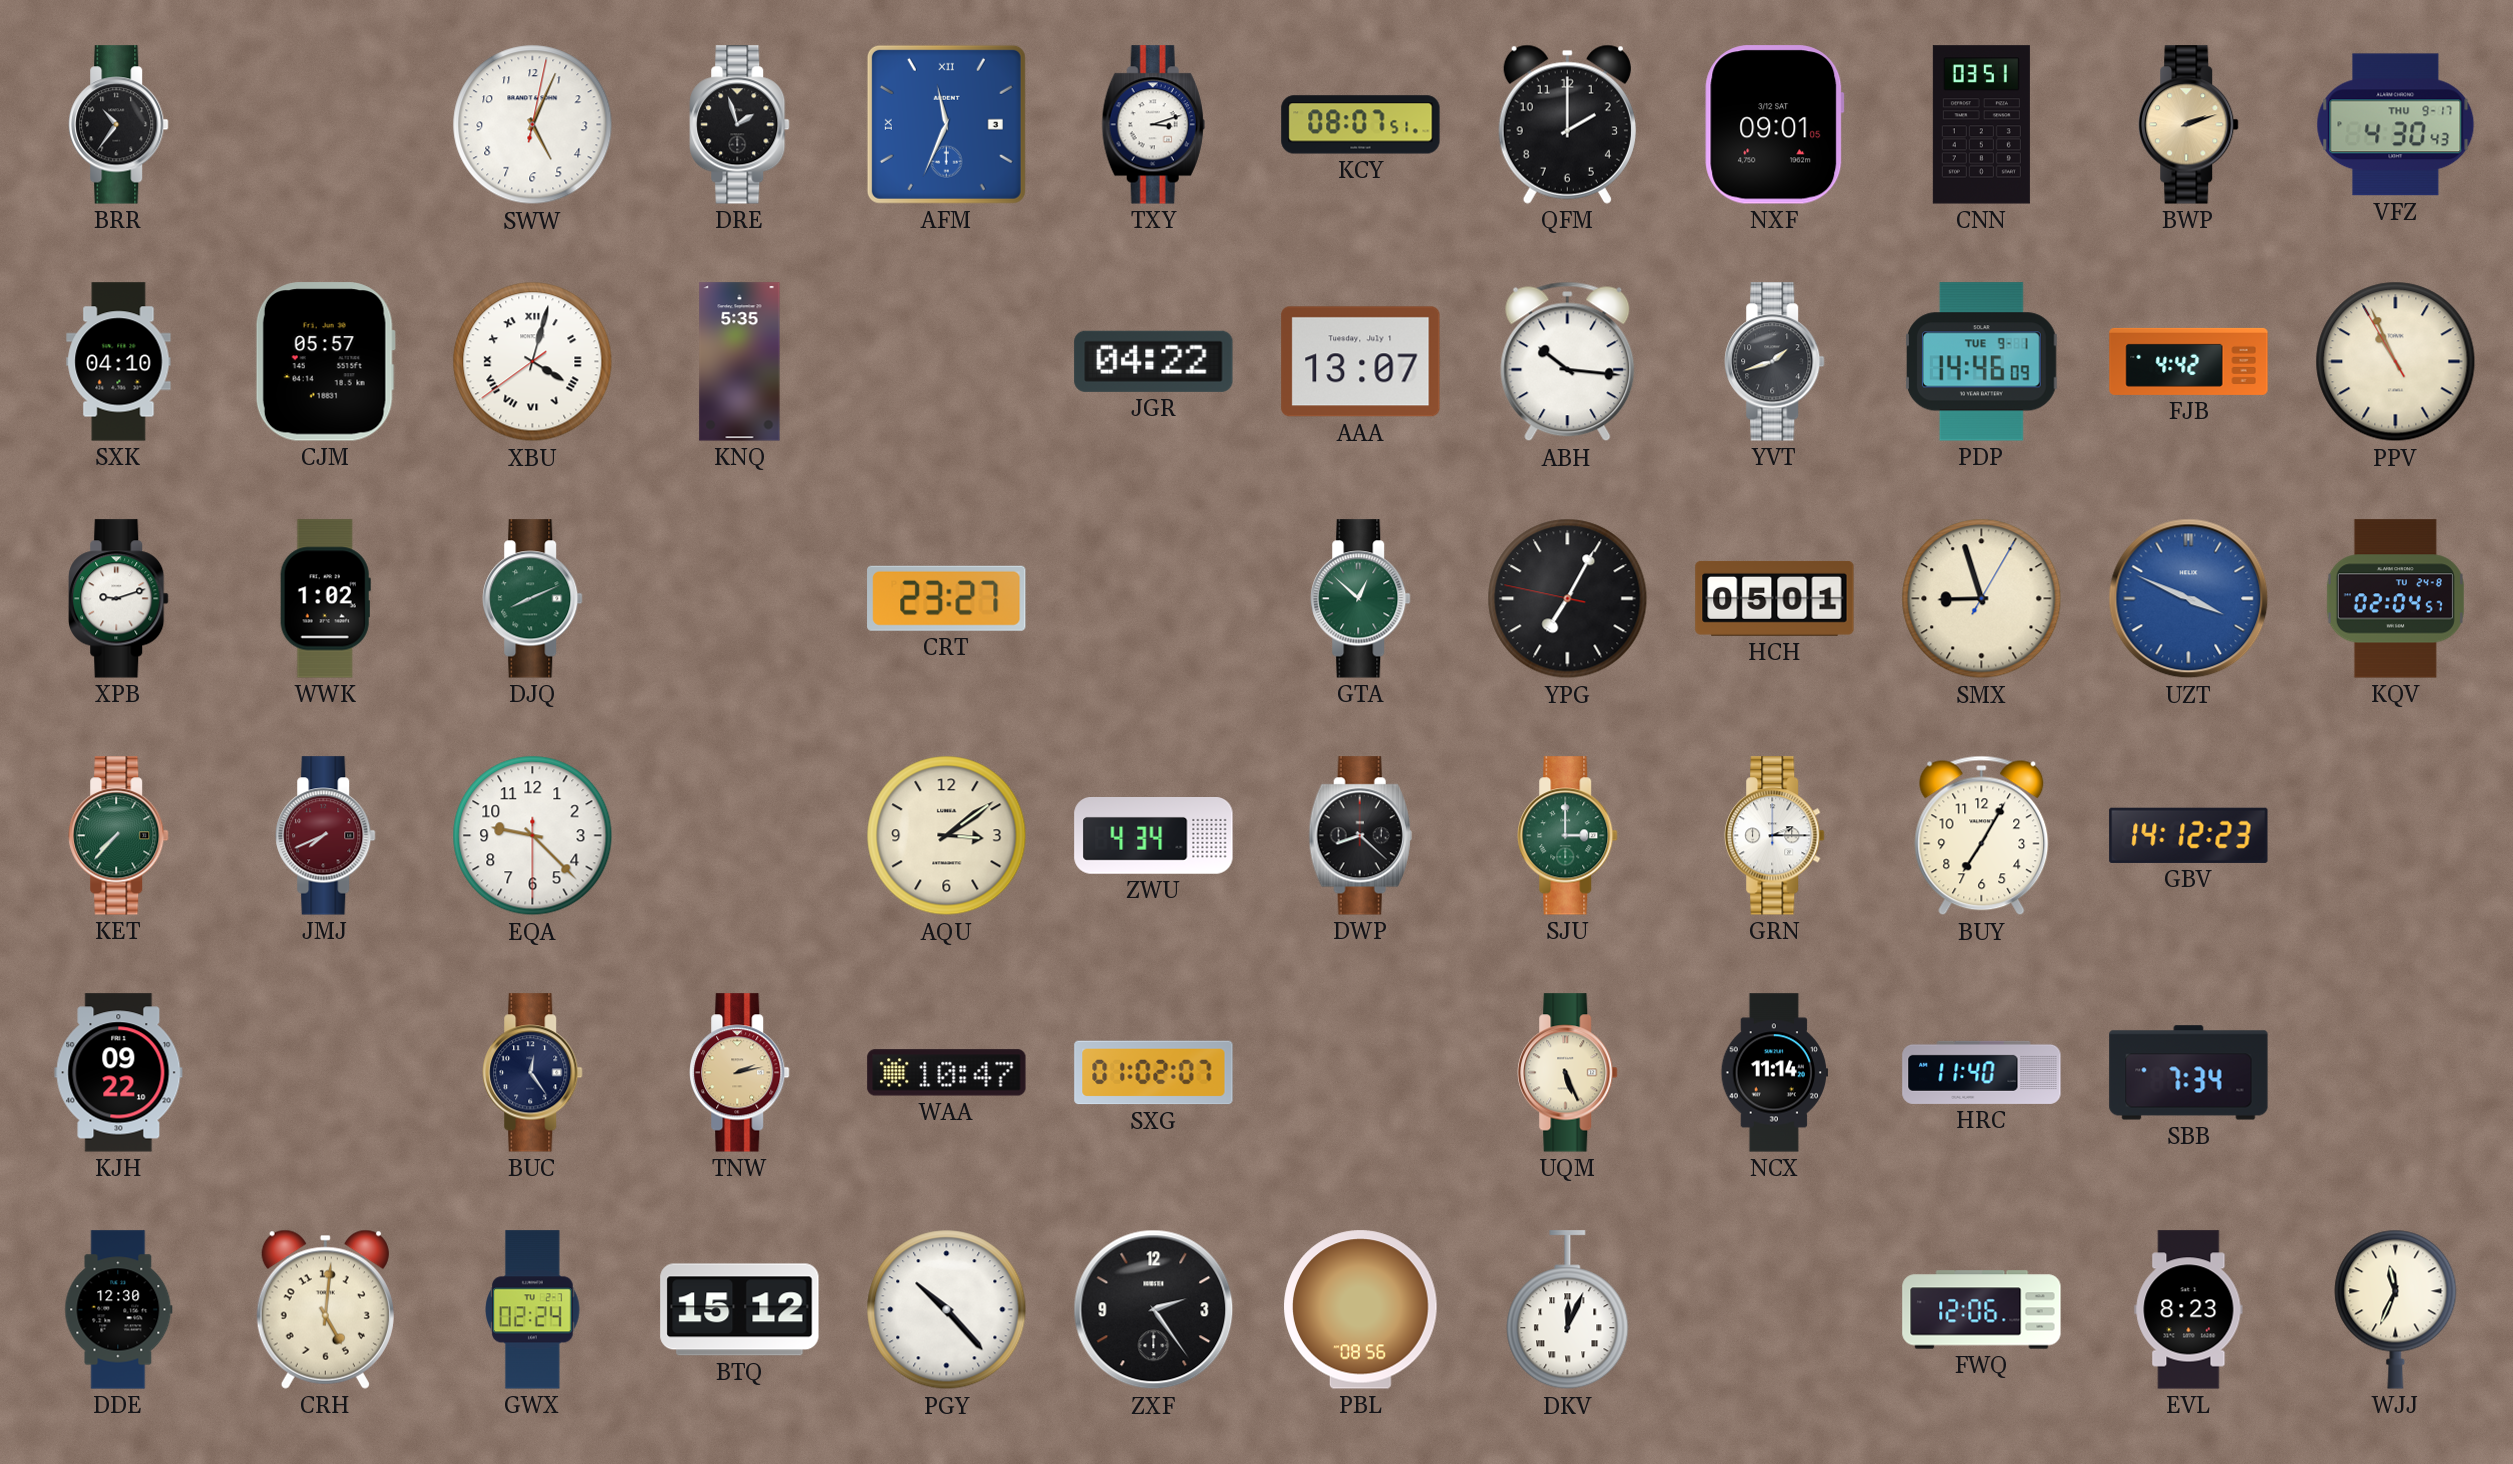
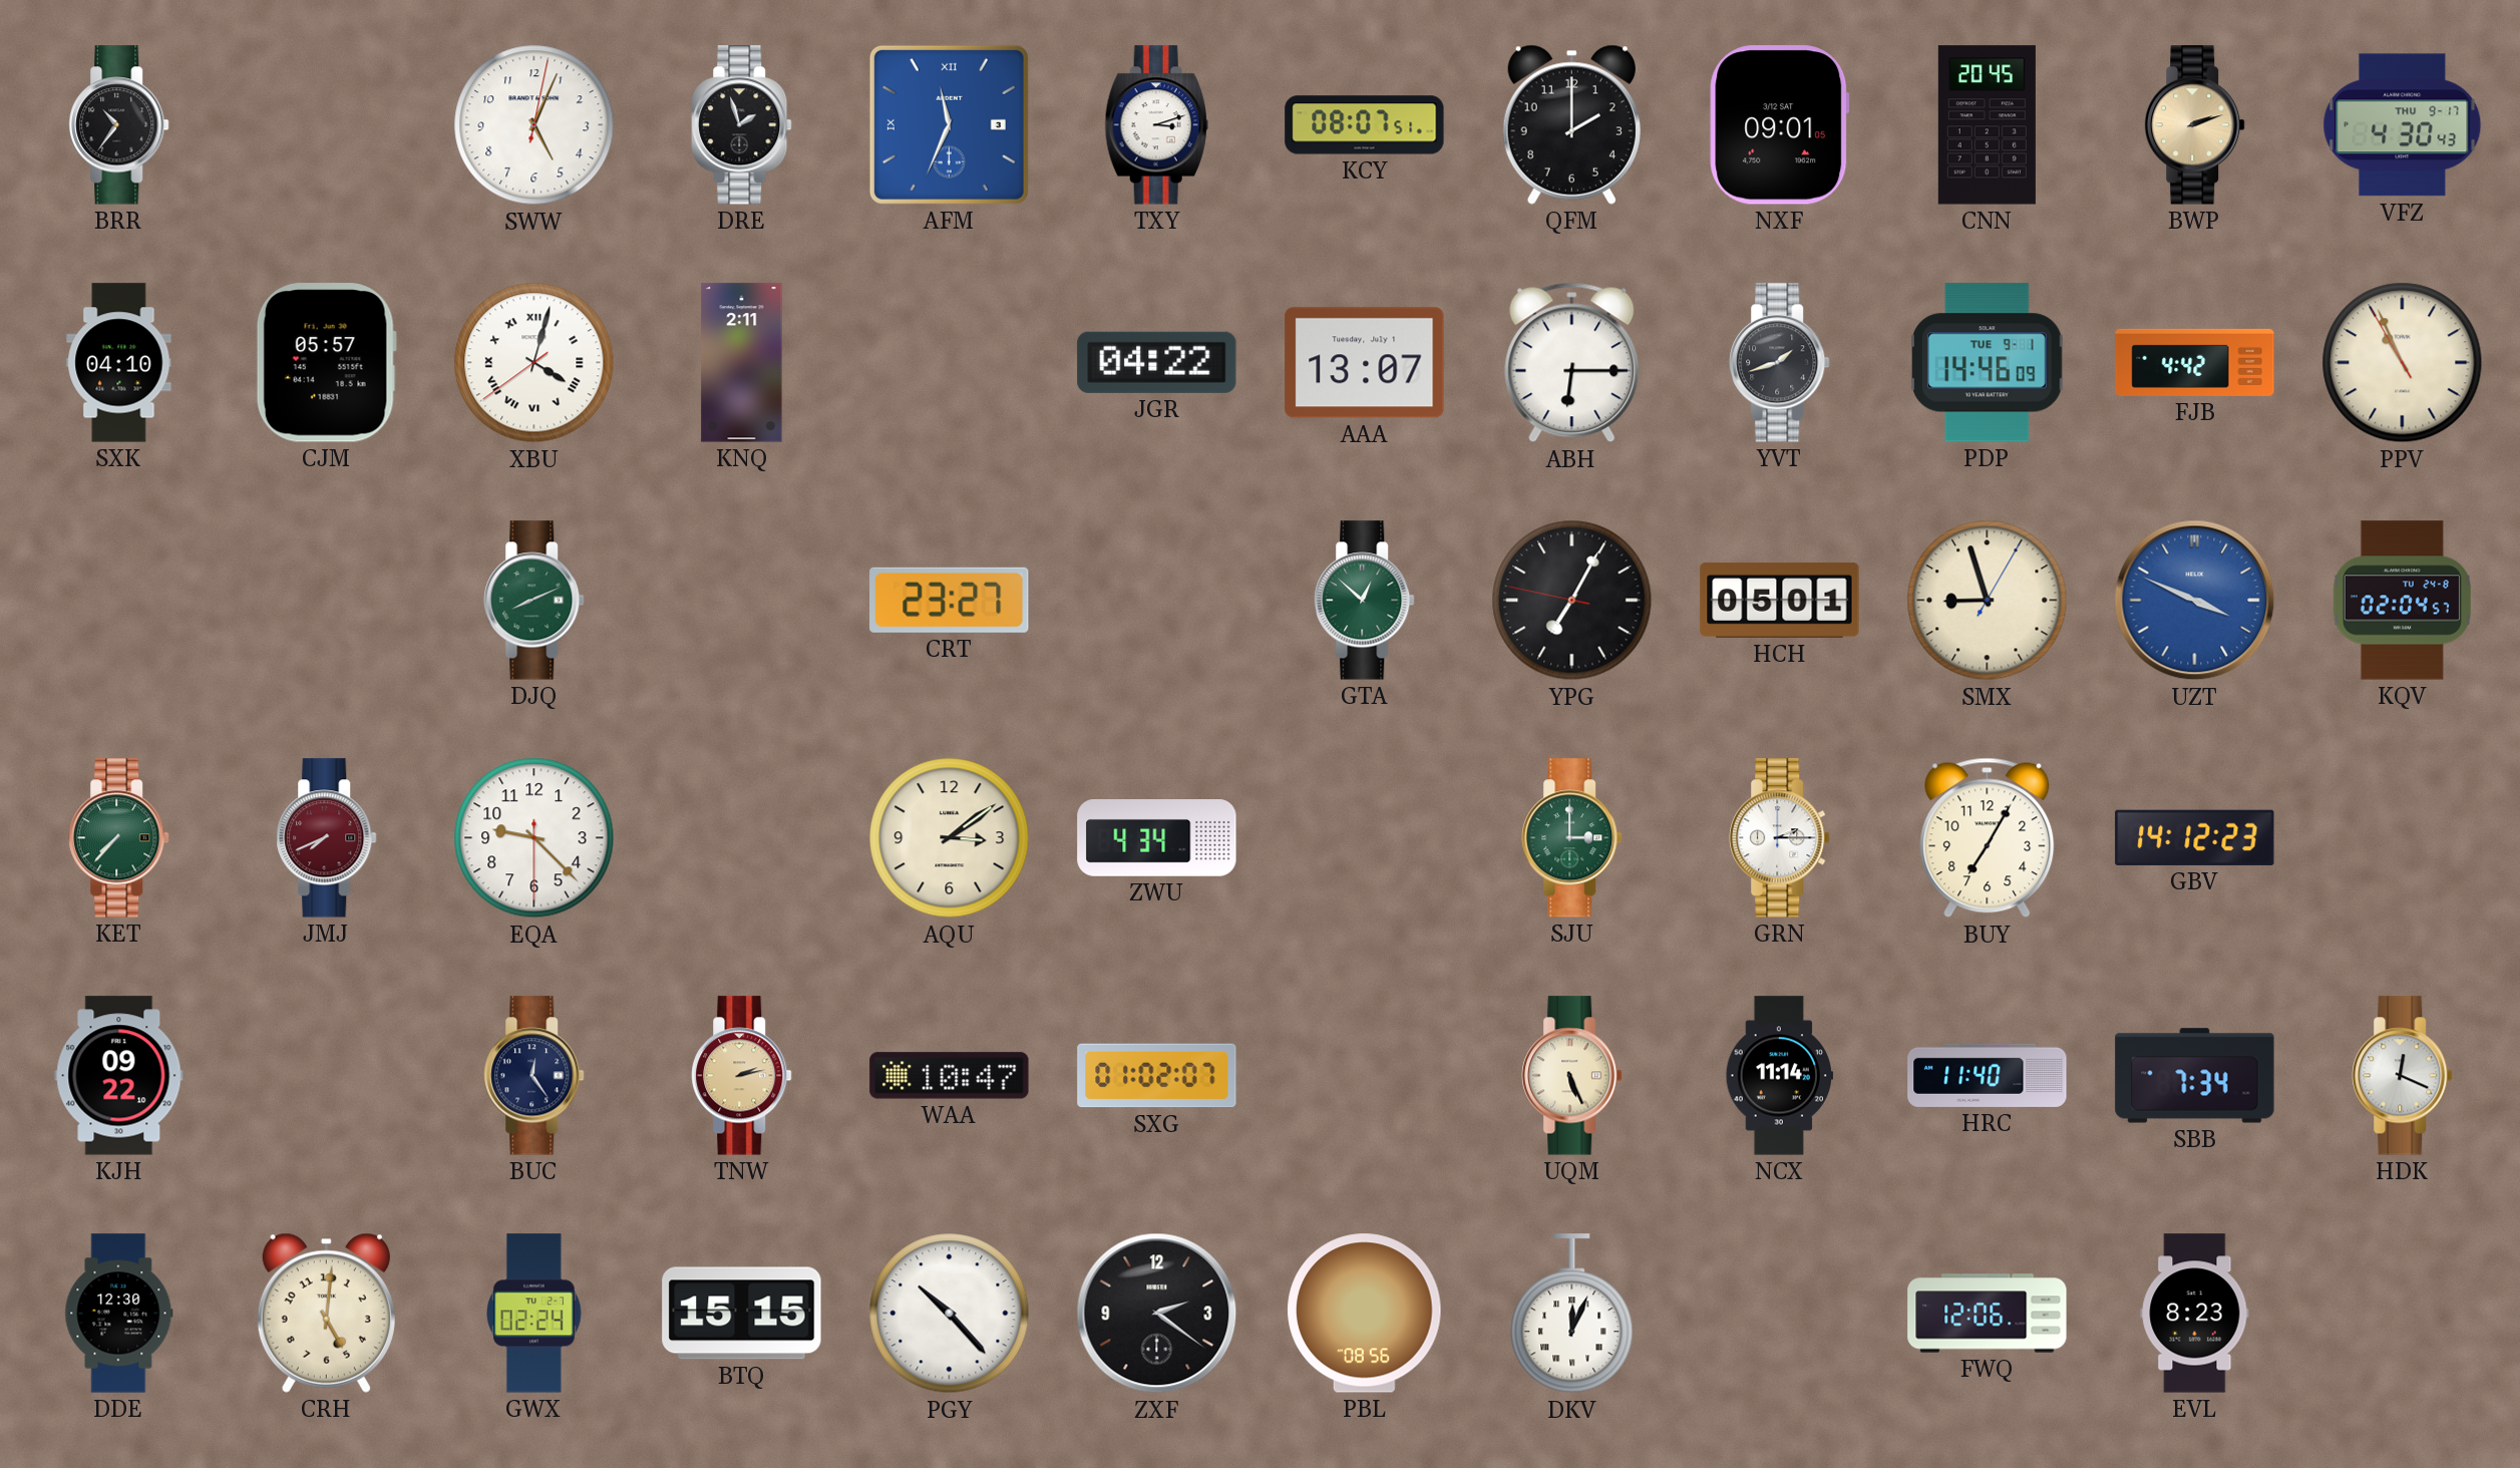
CNN: 03:51 -> 20:45
KNQ: 5:35 -> 2:11
ABH: 10:16 -> 6:15
XPB: 9:12 -> none
WWK: 1:02 -> none
DWP: 8:22 -> none
HDK: none -> 12:19
BTQ: 15:12 -> 15:15
ZXF: 2:24 -> 2:21
WJJ: 11:34 -> none
